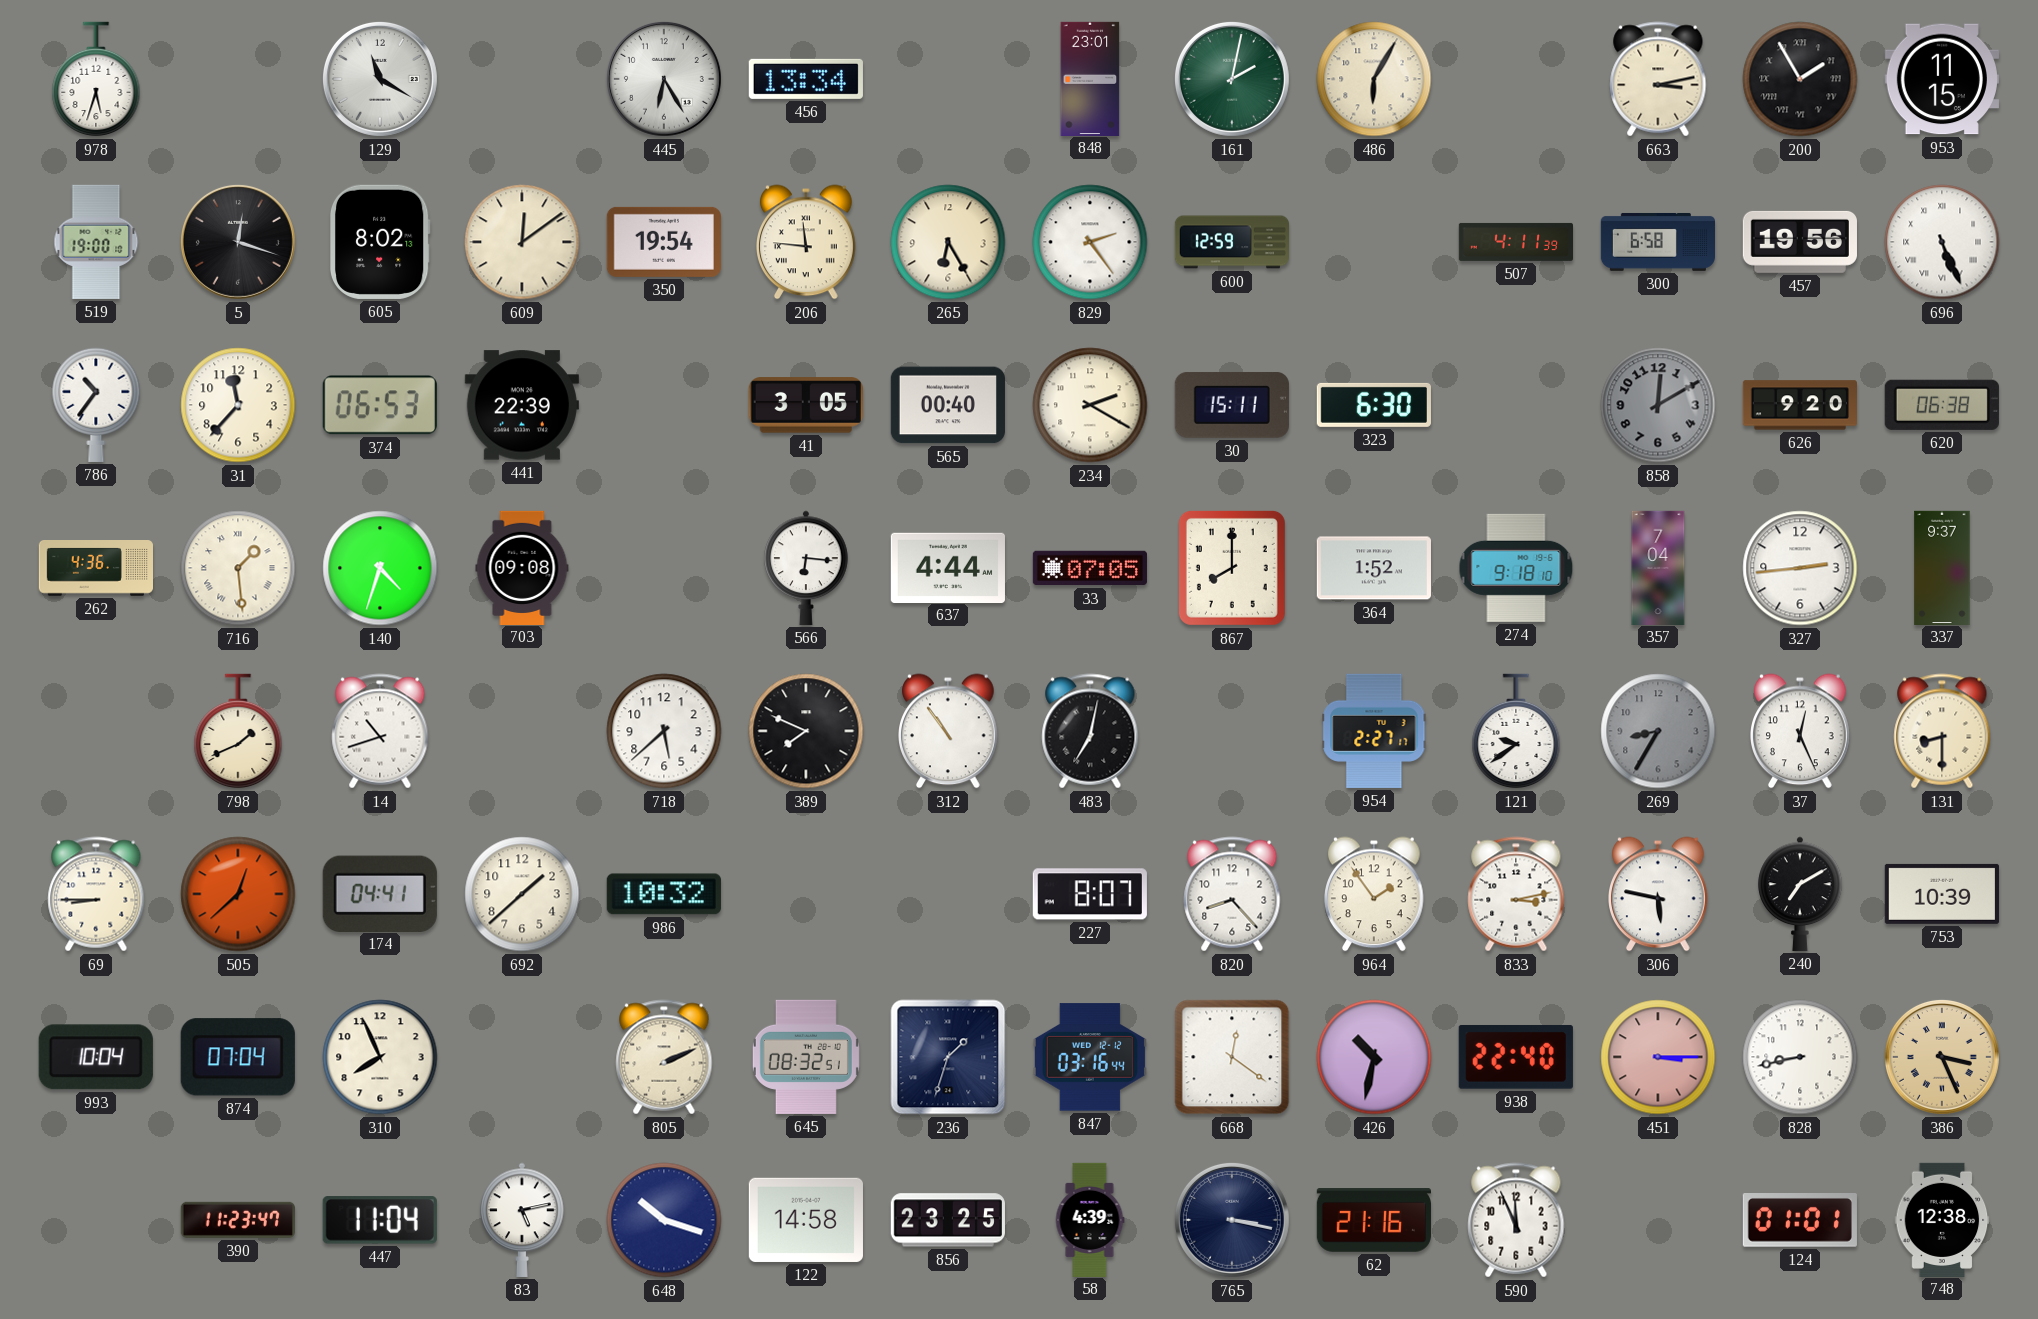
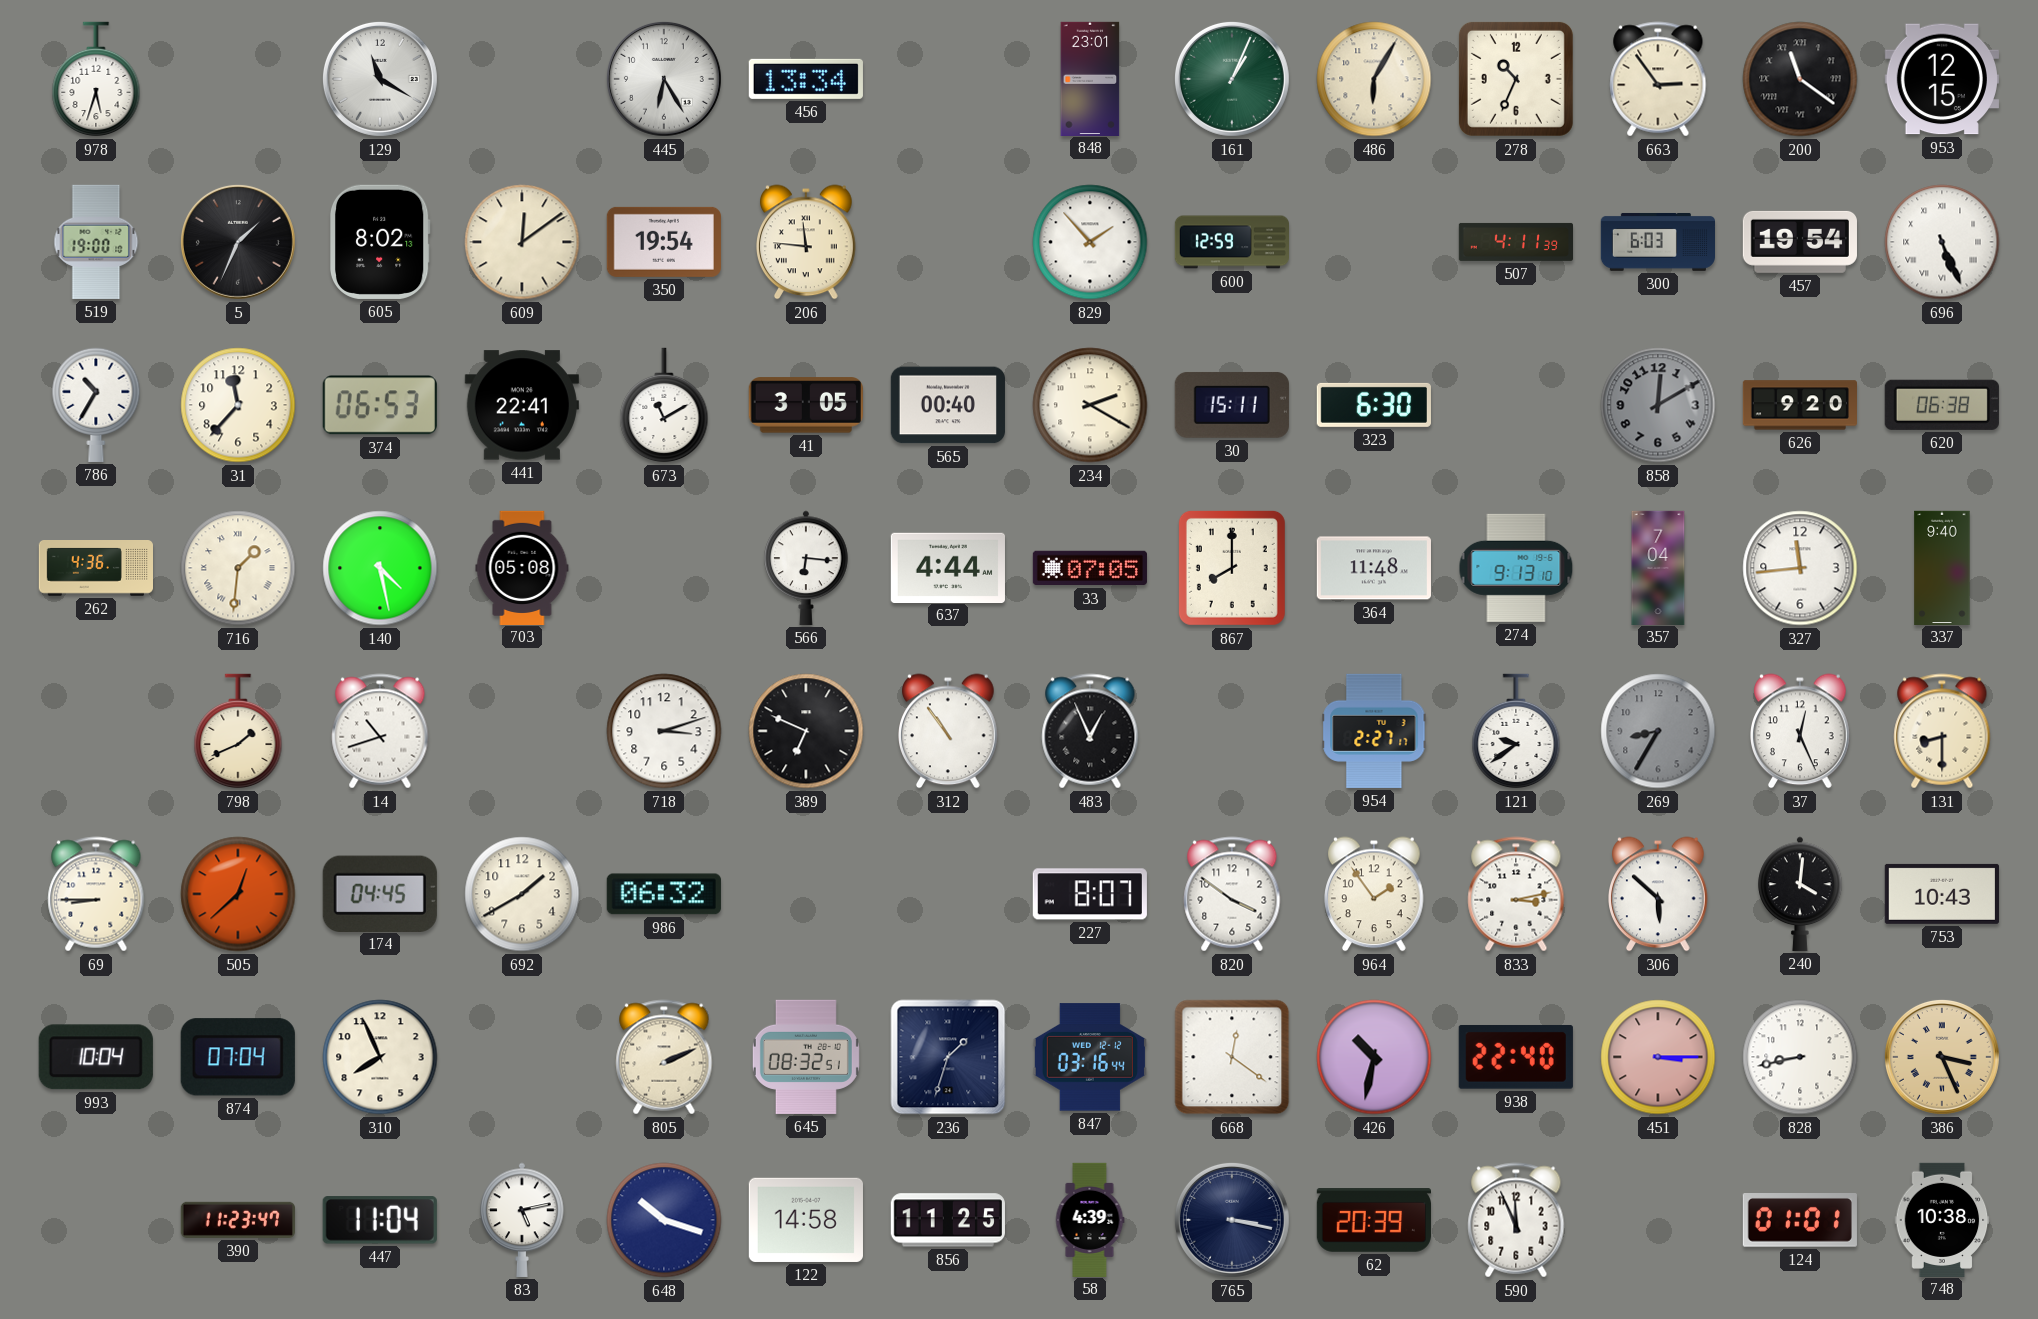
161: 2:02 -> 1:04
278: none -> 10:34
663: 3:13 -> 2:54
200: 1:55 -> 11:21
953: 11:15 -> 12:15
5: 12:18 -> 1:34
265: 6:25 -> none
829: 2:24 -> 1:53
300: 6:58 -> 6:03
457: 19:56 -> 19:54
786: 10:36 -> 10:35
441: 22:39 -> 22:41
673: none -> 11:10
716: 1:29 -> 1:31
140: 4:33 -> 4:28
703: 09:08 -> 05:08
364: 1:52 -> 11:48
274: 9:18 -> 9:13
327: 2:44 -> 11:44
337: 9:37 -> 9:40
718: 5:38 -> 3:12
389: 7:49 -> 6:49
483: 7:02 -> 12:56
174: 04:41 -> 04:45
692: 1:38 -> 1:40
986: 10:32 -> 06:32
820: 8:23 -> 3:51
306: 5:47 -> 5:52
240: 7:10 -> 4:01
753: 10:39 -> 10:43
856: 23:25 -> 11:25
62: 21:16 -> 20:39
748: 12:38 -> 10:38
